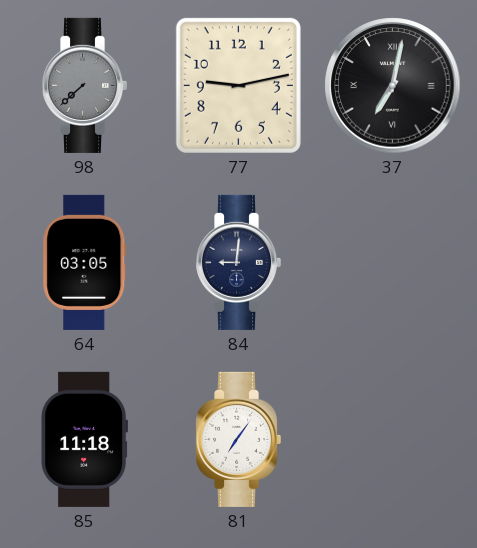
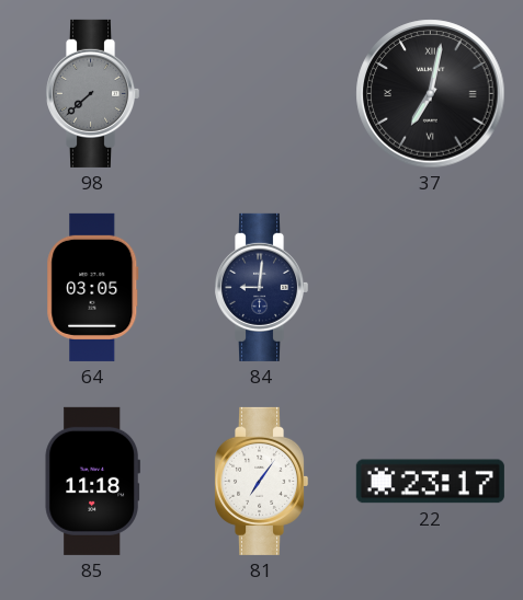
77: 9:13 -> none
22: none -> 23:17
